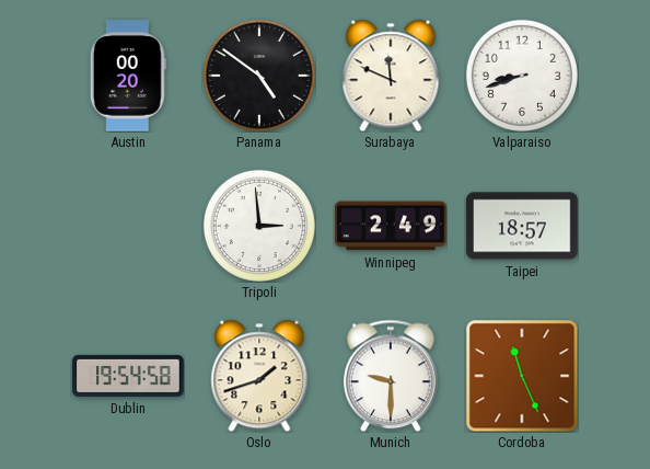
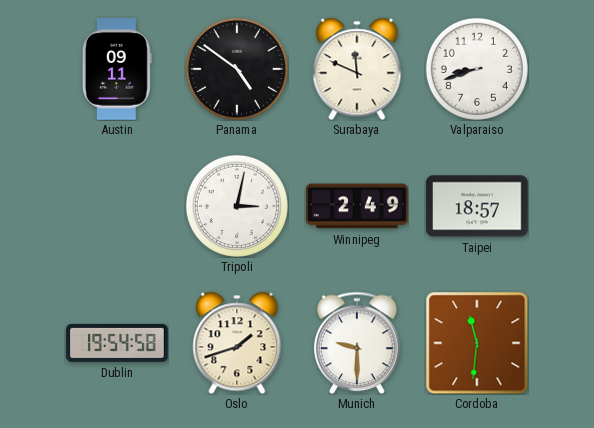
Austin: 00:20 -> 09:11
Tripoli: 2:59 -> 3:02
Cordoba: 11:26 -> 11:31
